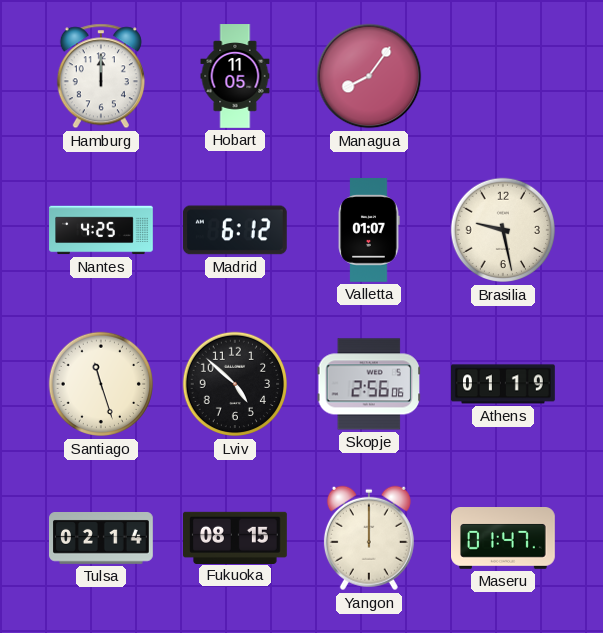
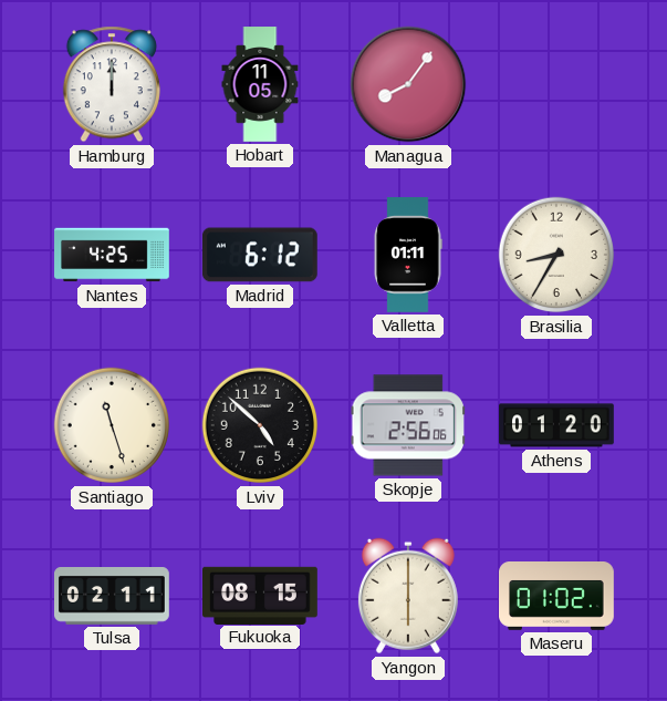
Valletta: 01:07 -> 01:11
Brasilia: 9:28 -> 8:35
Athens: 01:19 -> 01:20
Tulsa: 02:14 -> 02:11
Yangon: 12:00 -> 6:00
Maseru: 01:47 -> 01:02
